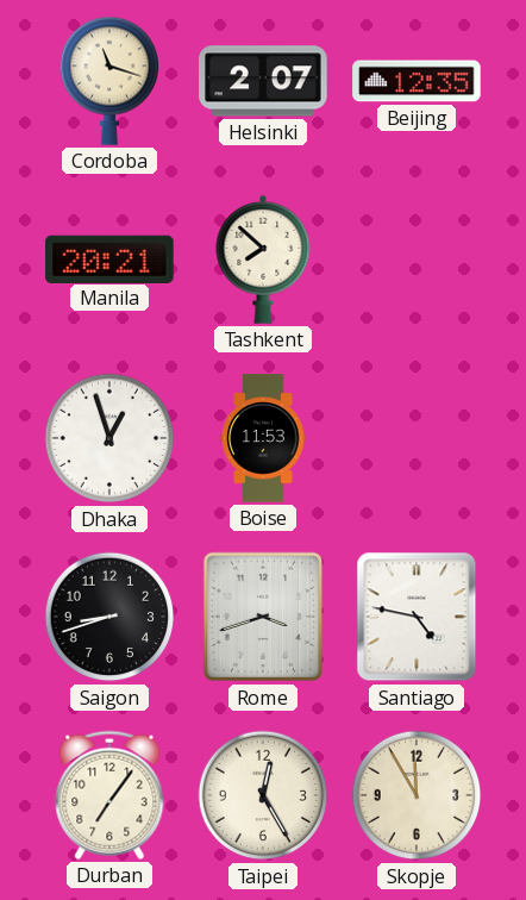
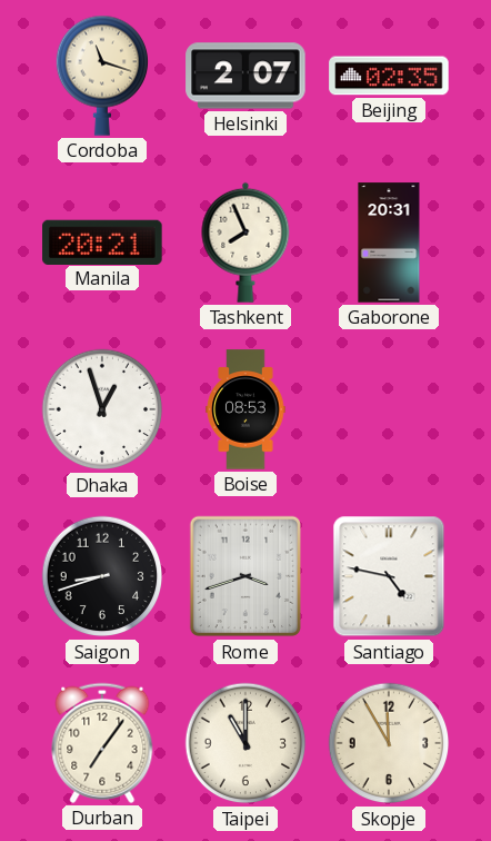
Beijing: 12:35 -> 02:35
Tashkent: 7:52 -> 7:56
Gaborone: none -> 20:31
Boise: 11:53 -> 08:53
Taipei: 12:25 -> 11:00
